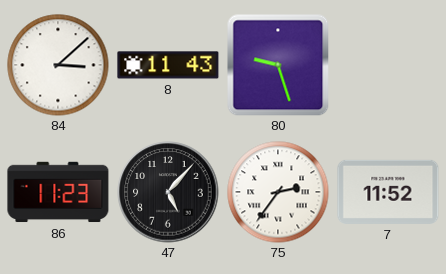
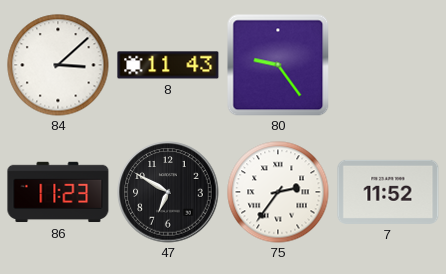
80: 9:27 -> 9:24
47: 5:07 -> 6:50
